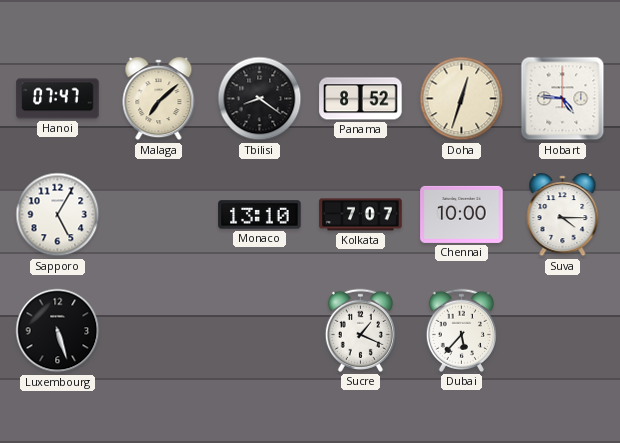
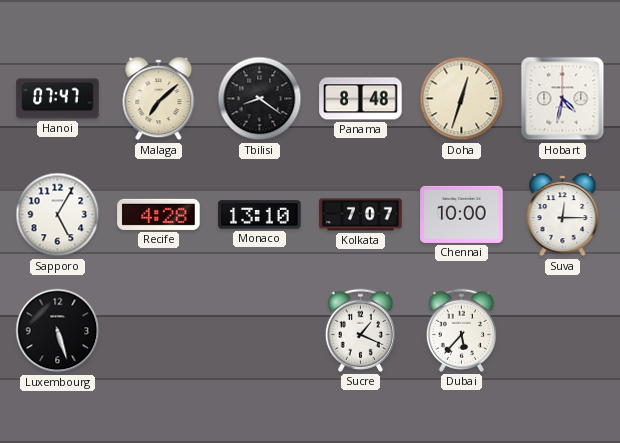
Panama: 8:52 -> 8:48
Hobart: 4:46 -> 4:32
Recife: none -> 4:28
Suva: 4:15 -> 12:15
